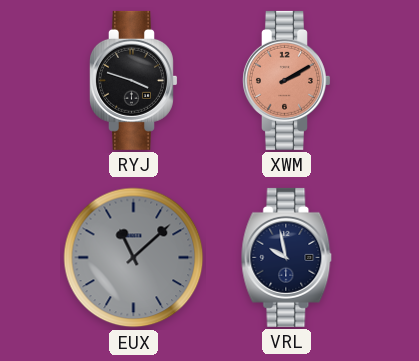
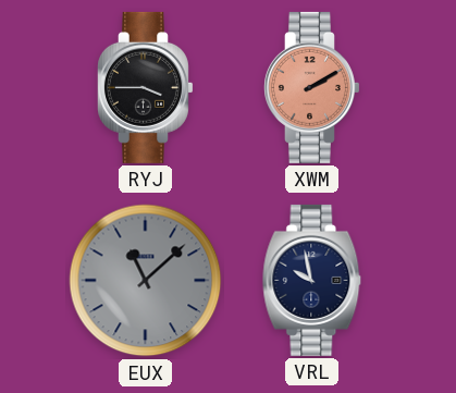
RYJ: 3:48 -> 3:45
